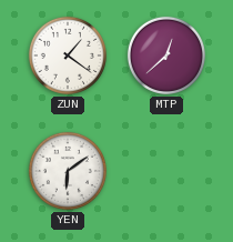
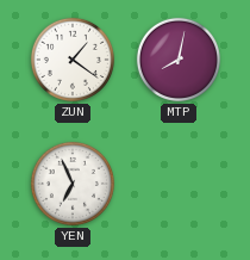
MTP: 12:38 -> 8:02
YEN: 6:09 -> 6:56
